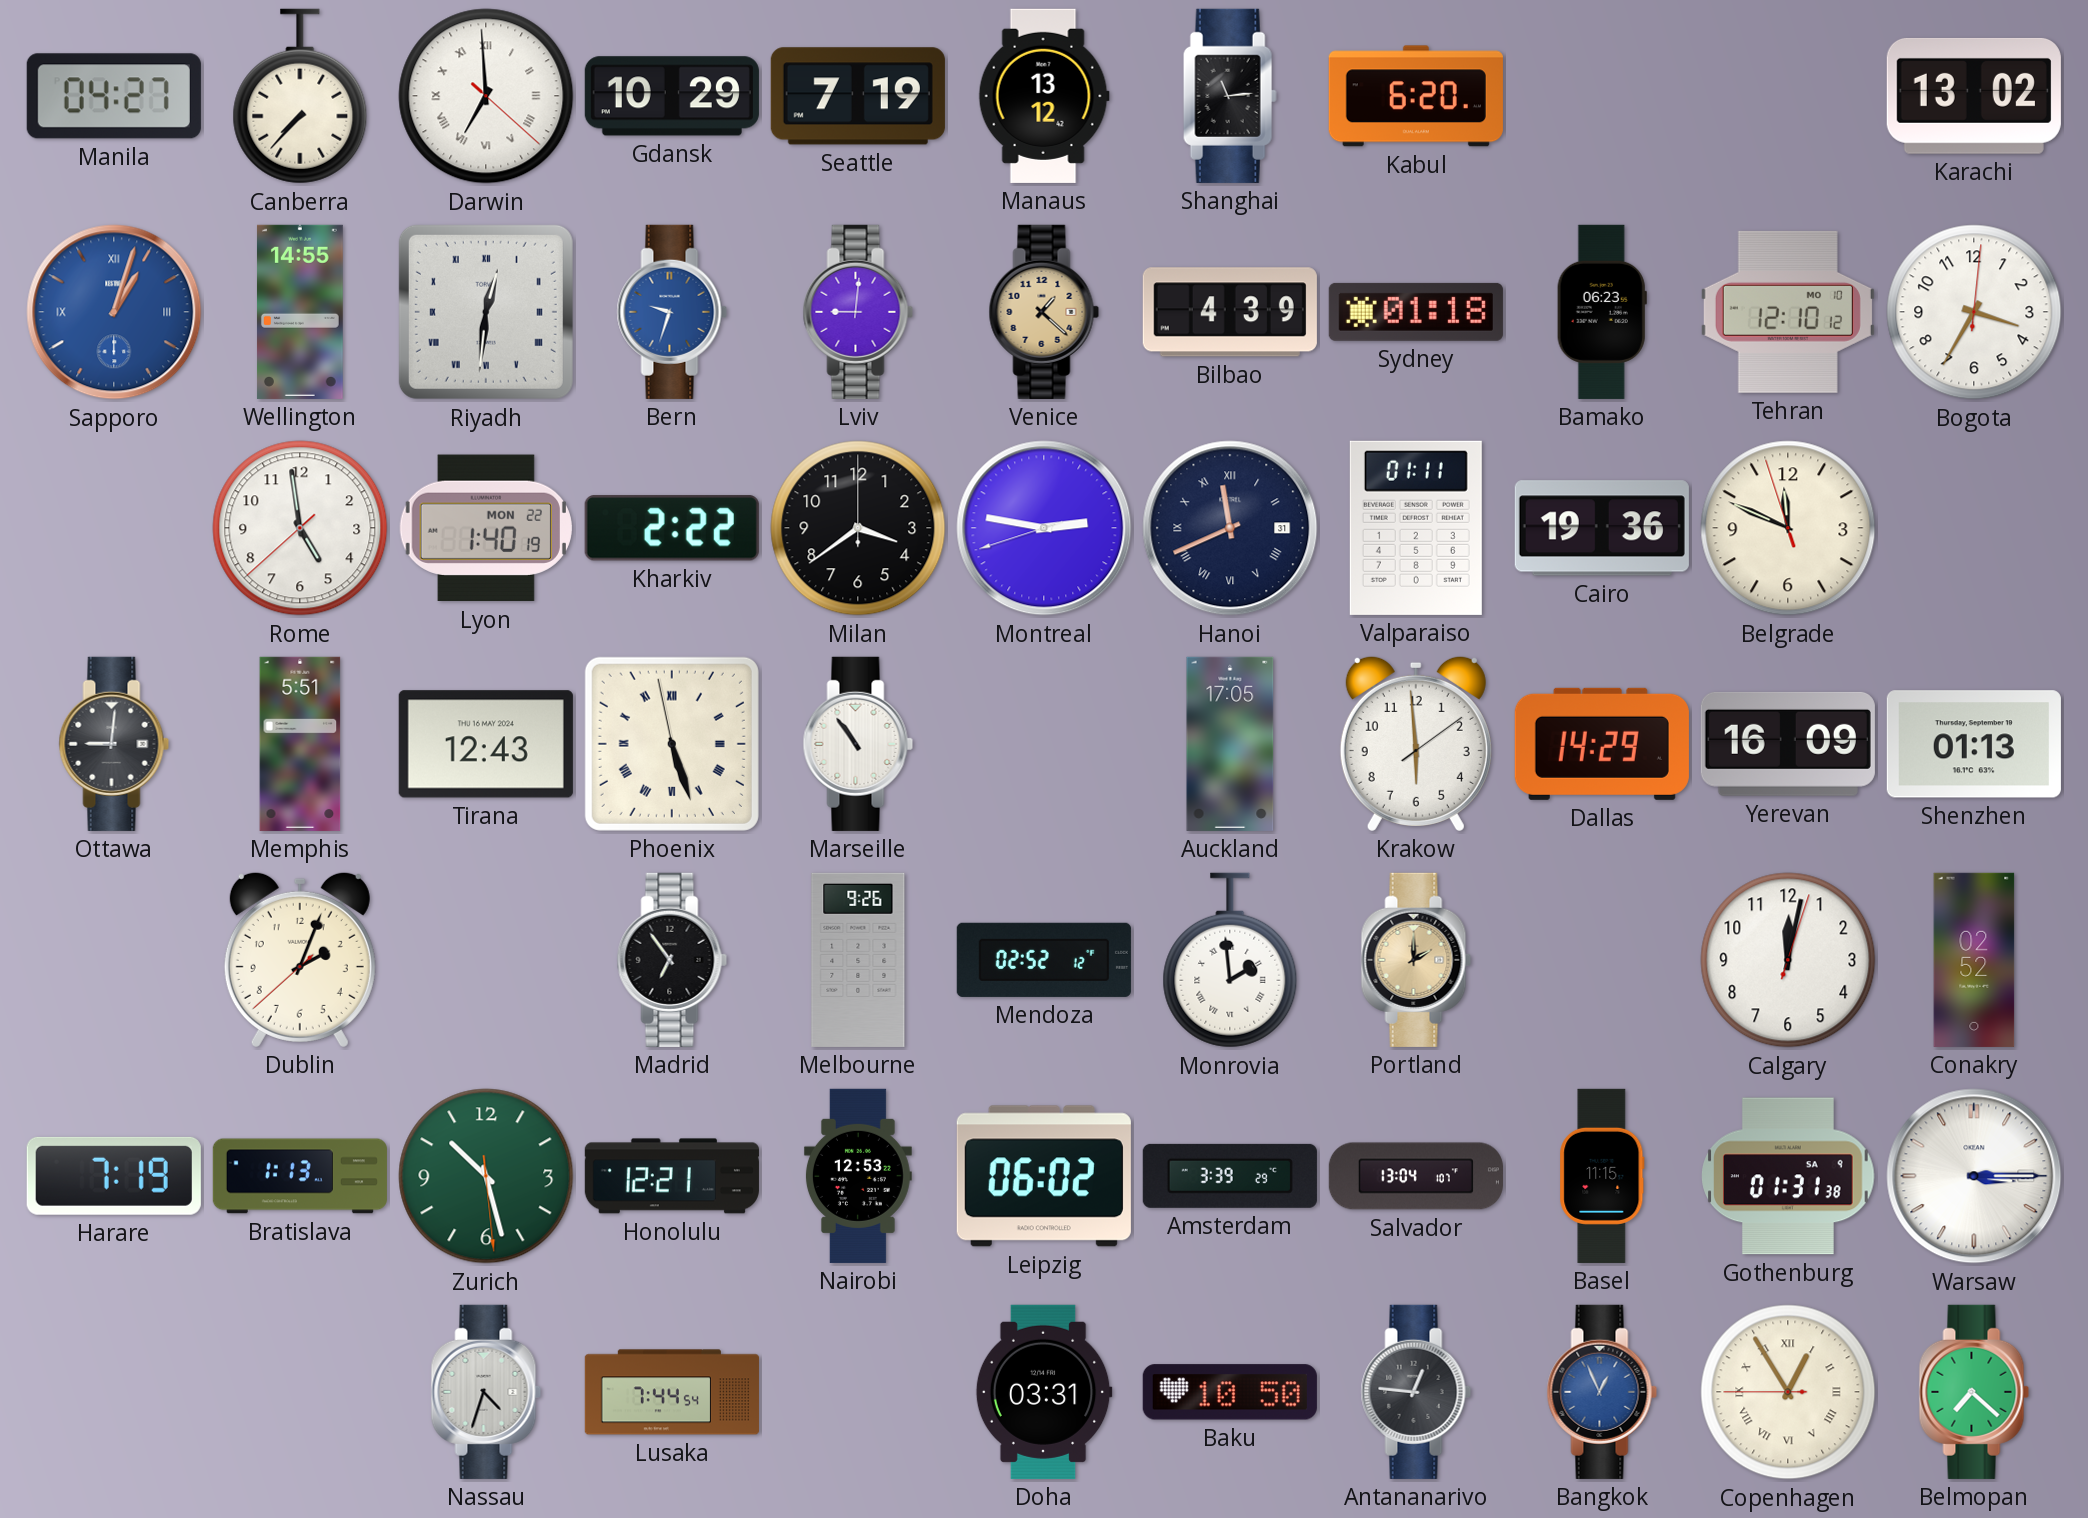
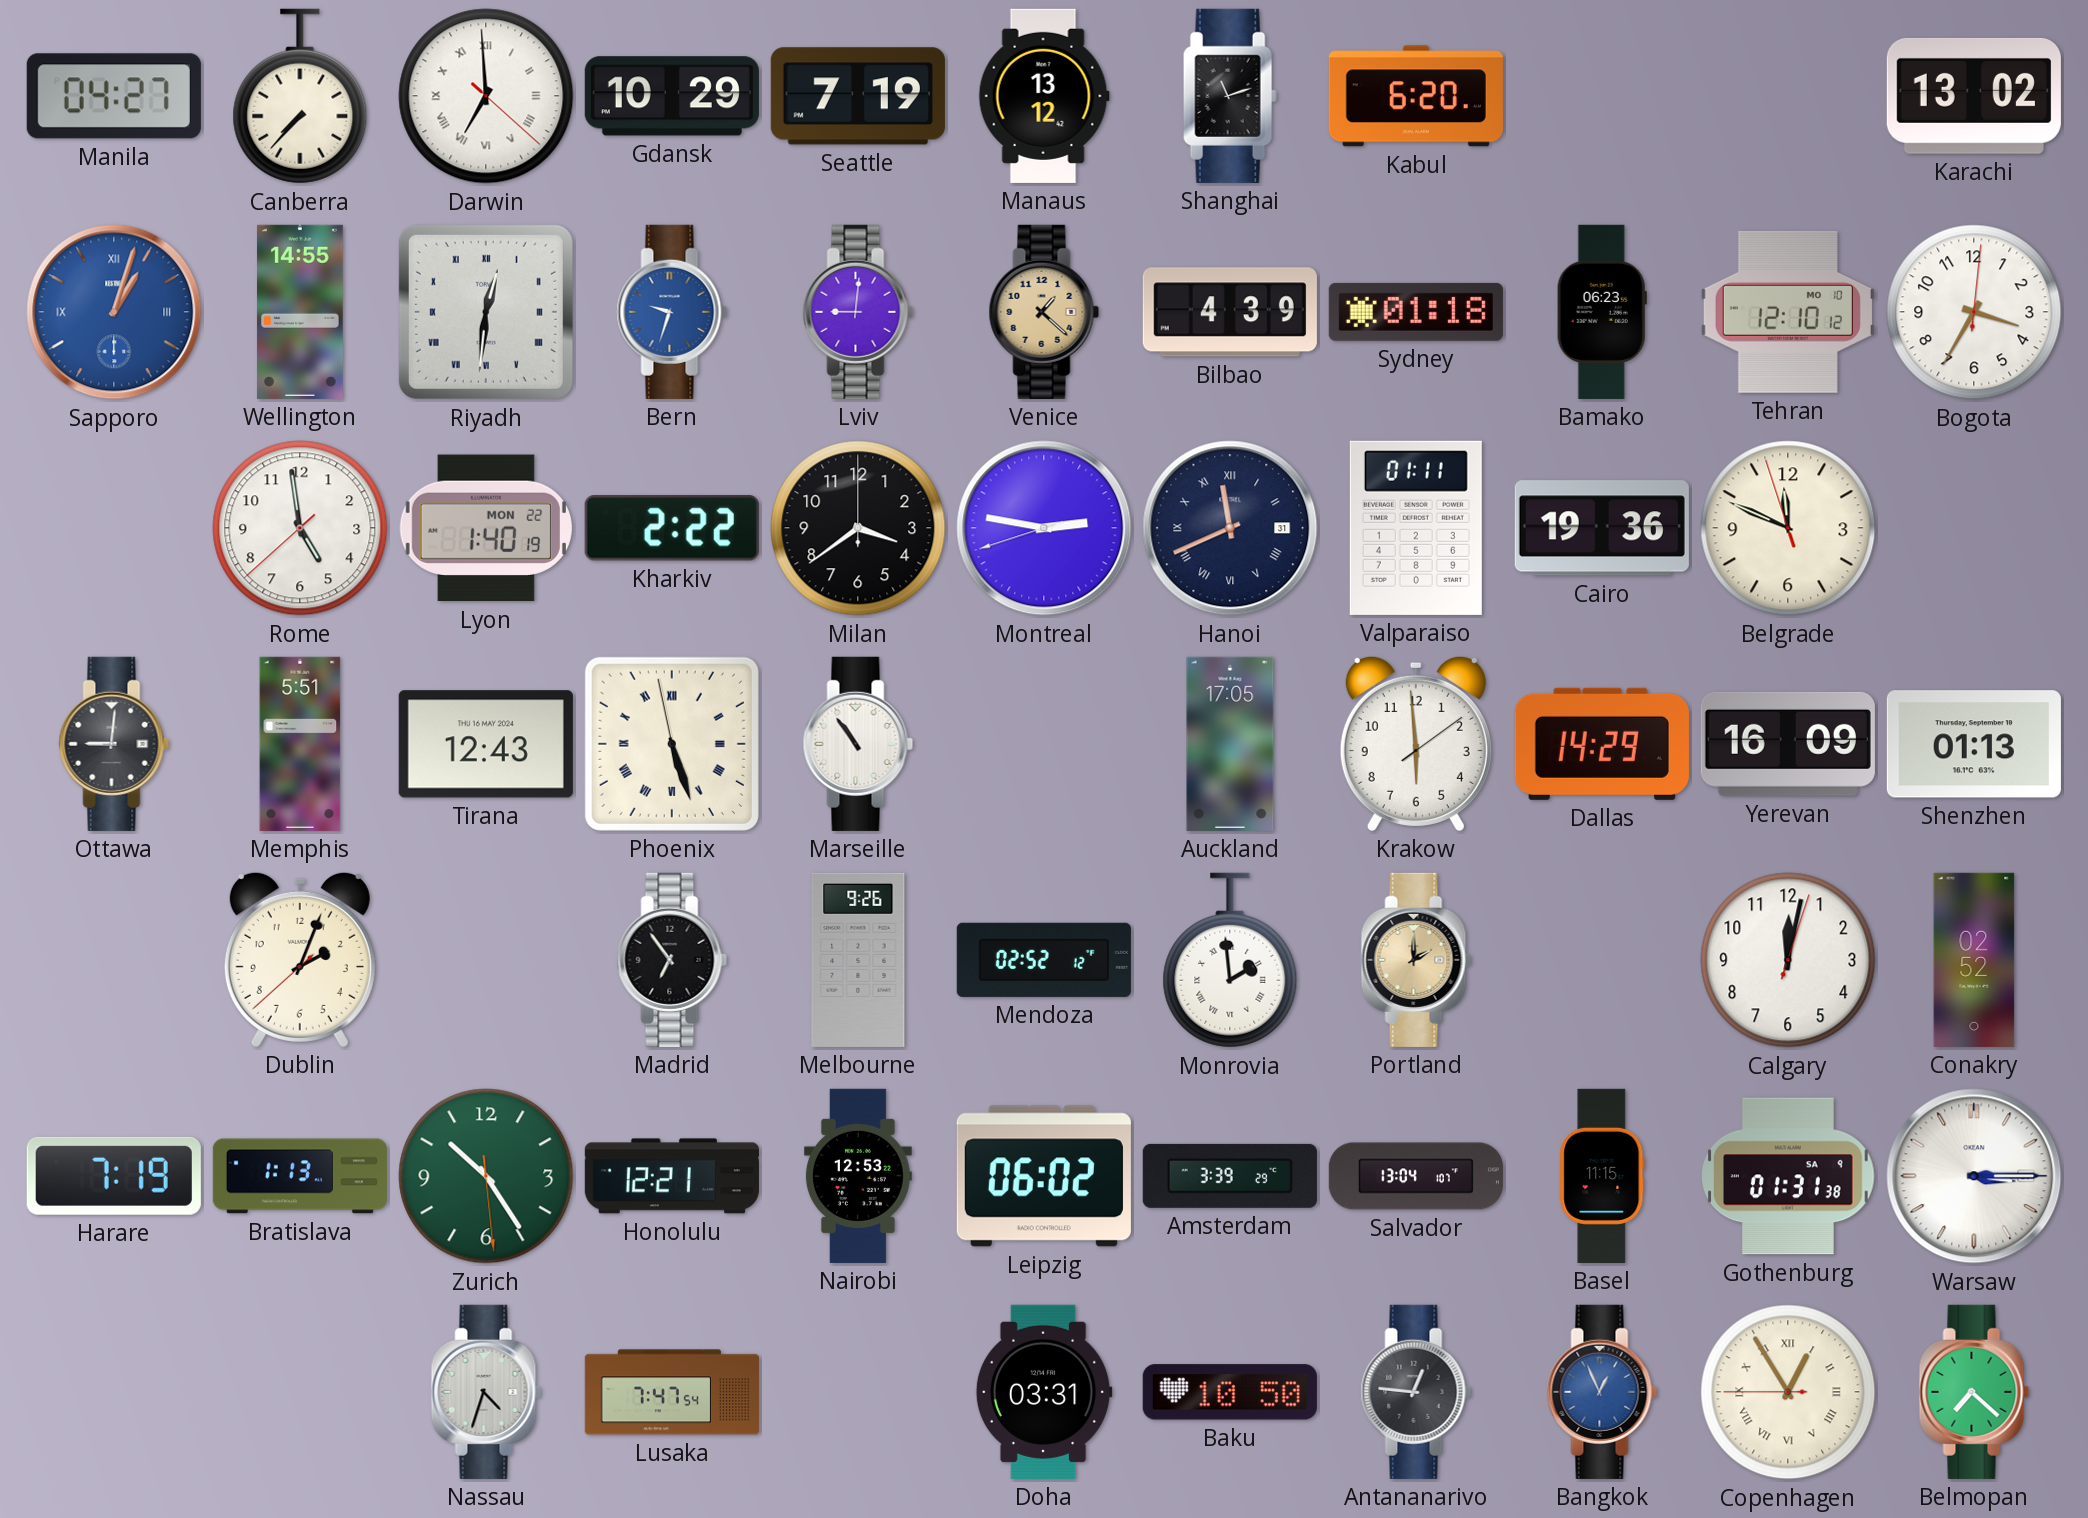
Shanghai: 11:14 -> 11:12
Zurich: 10:27 -> 10:24
Lusaka: 7:44 -> 7:47
